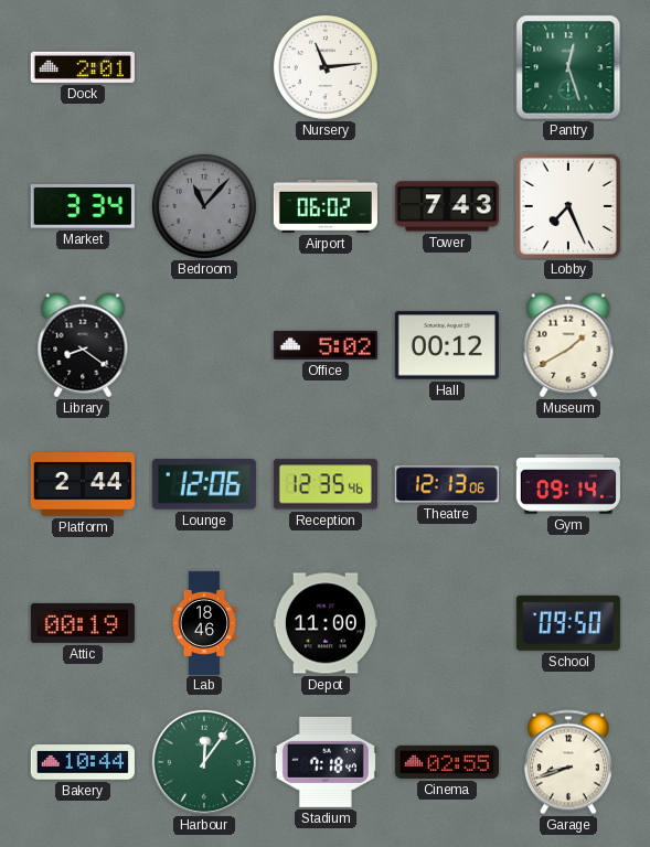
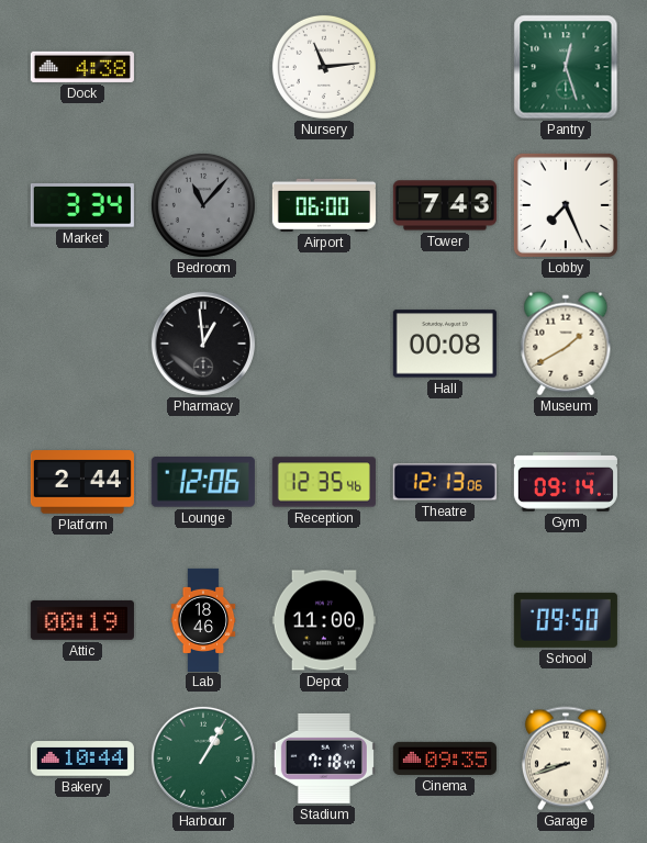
Dock: 2:01 -> 4:38
Airport: 06:02 -> 06:00
Library: 8:21 -> none
Pharmacy: none -> 12:59
Office: 5:02 -> none
Hall: 00:12 -> 00:08
Harbour: 12:06 -> 1:05
Cinema: 02:55 -> 09:35
